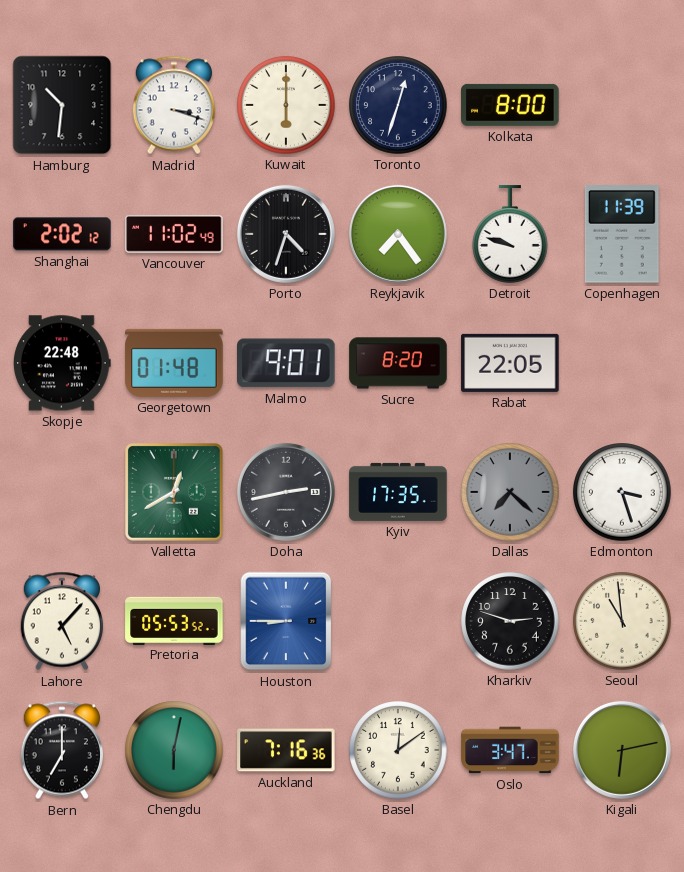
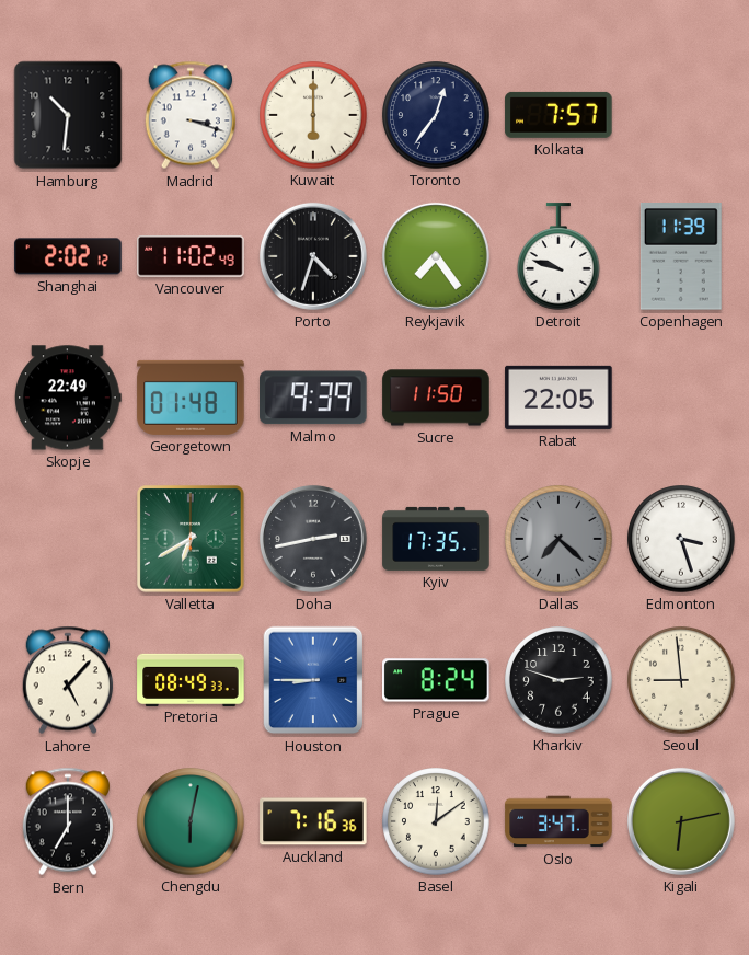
Toronto: 12:33 -> 12:36
Kolkata: 8:00 -> 7:57
Skopje: 22:48 -> 22:49
Malmo: 9:01 -> 9:39
Sucre: 8:20 -> 11:50
Valletta: 12:40 -> 6:40
Pretoria: 05:53 -> 08:49
Prague: none -> 8:24
Seoul: 10:59 -> 8:59
